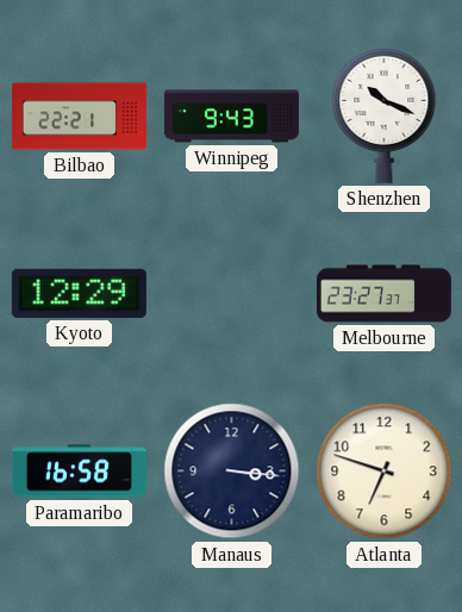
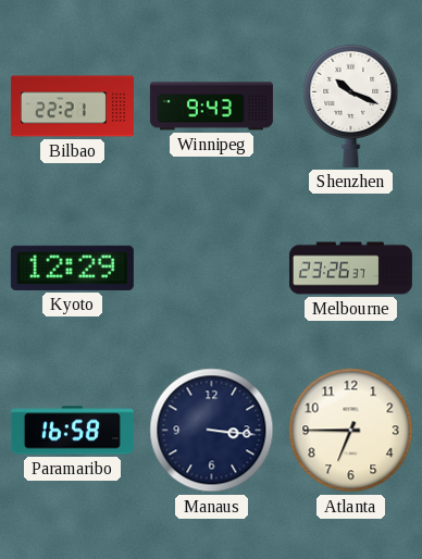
Melbourne: 23:27 -> 23:26
Atlanta: 6:48 -> 6:45
